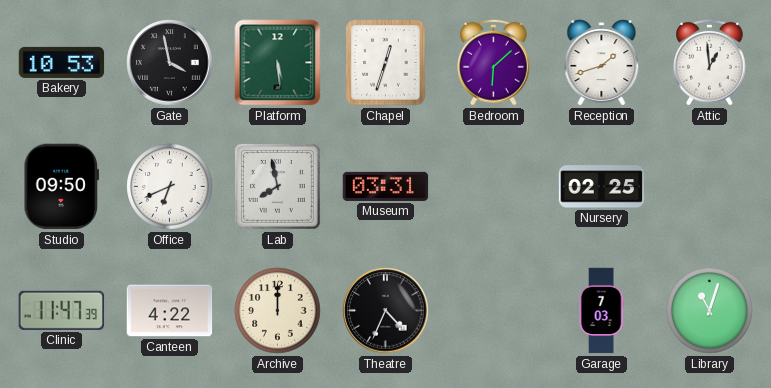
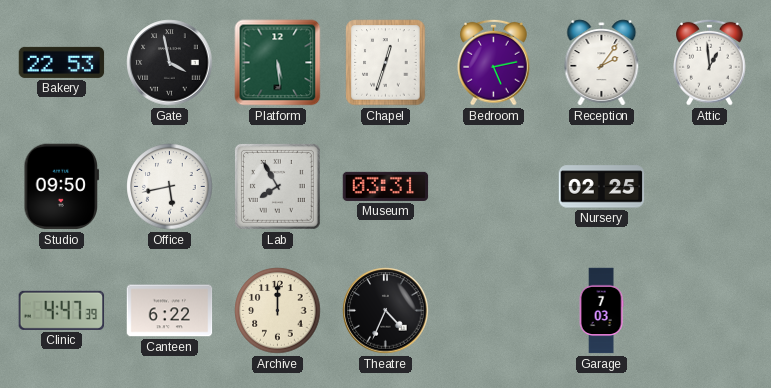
Bakery: 10:53 -> 22:53
Bedroom: 6:08 -> 5:13
Reception: 1:42 -> 2:06
Office: 6:41 -> 5:43
Lab: 7:58 -> 7:55
Clinic: 11:47 -> 4:47
Canteen: 4:22 -> 6:22
Library: 11:03 -> none
